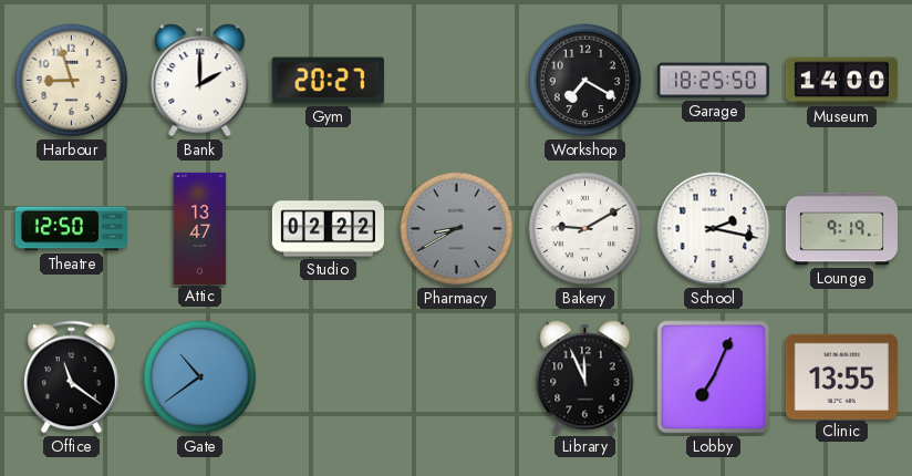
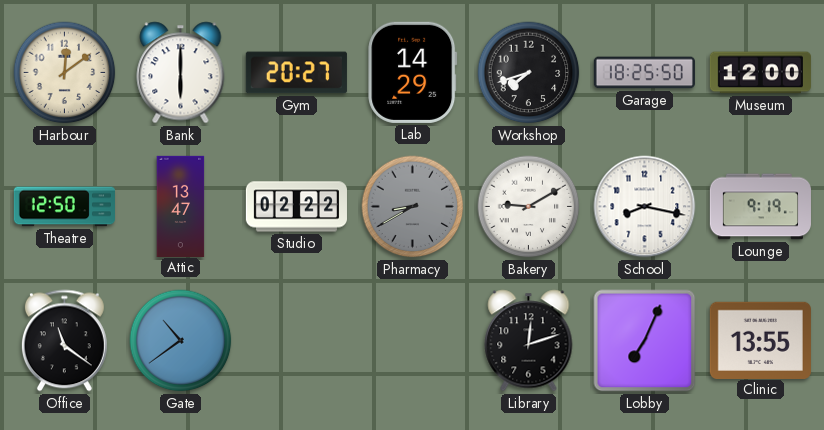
Harbour: 8:57 -> 12:09
Bank: 2:00 -> 6:00
Lab: none -> 14:29
Workshop: 7:20 -> 7:42
Museum: 14:00 -> 12:00
School: 2:17 -> 8:17
Library: 11:56 -> 12:12
